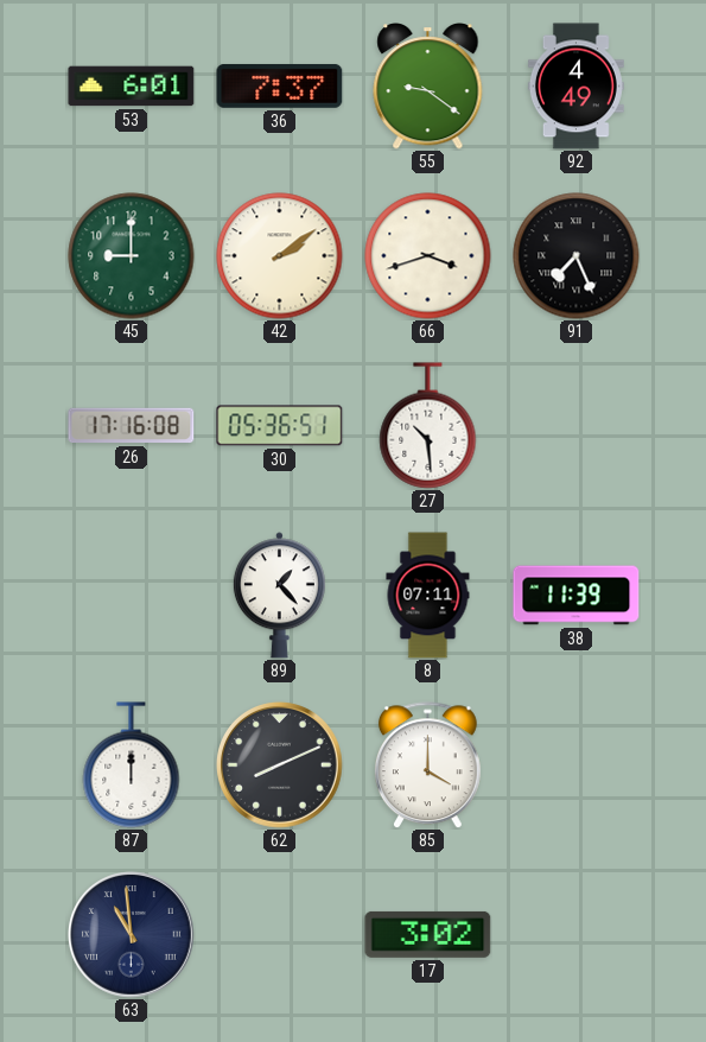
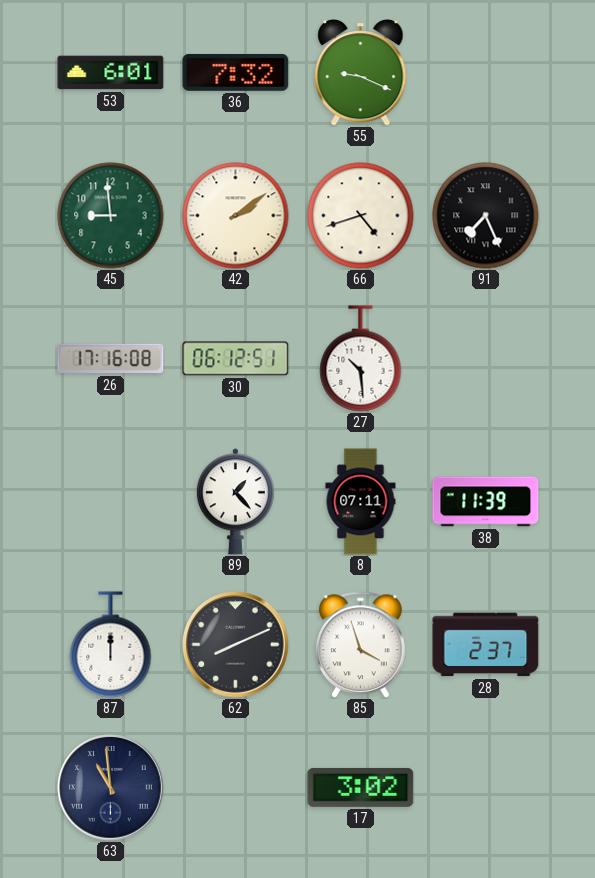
36: 7:37 -> 7:32
55: 9:21 -> 9:19
92: 4:49 -> none
45: 9:00 -> 8:59
66: 3:42 -> 4:42
30: 05:36 -> 06:12
85: 4:00 -> 3:57
28: none -> 2:37
